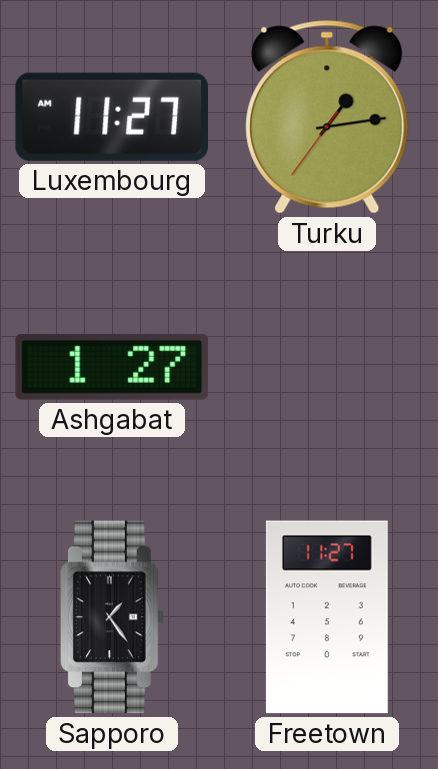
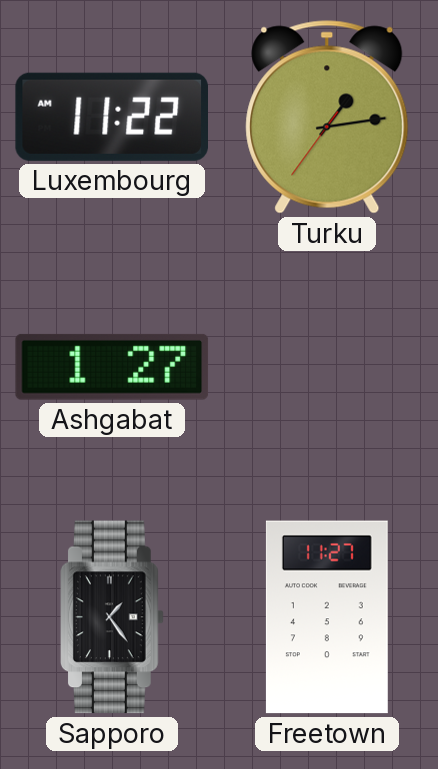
Luxembourg: 11:27 -> 11:22
